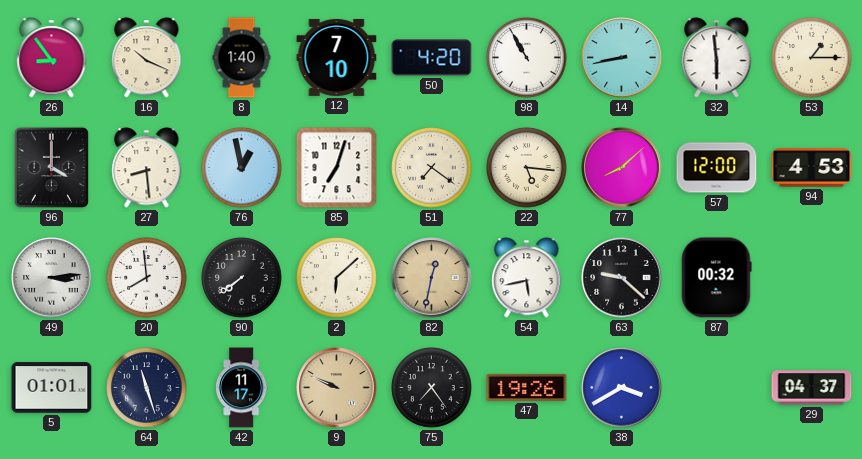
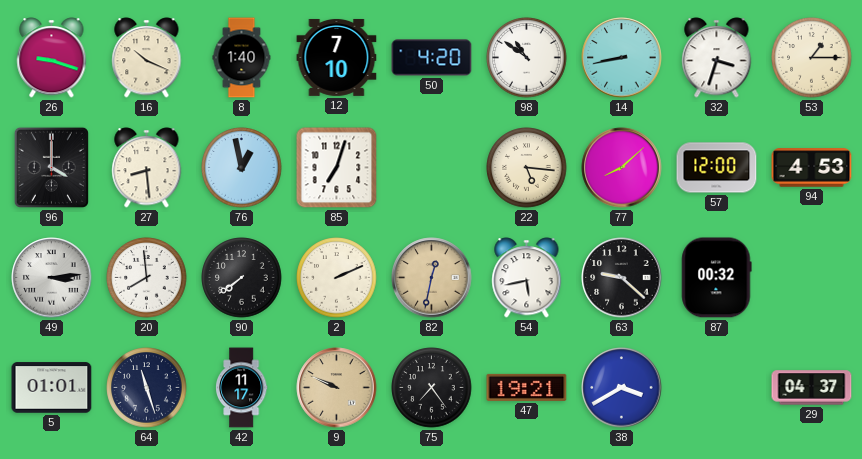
26: 8:54 -> 9:18
98: 10:55 -> 10:51
32: 5:59 -> 3:33
51: 7:21 -> none
2: 6:08 -> 2:11
47: 19:26 -> 19:21
